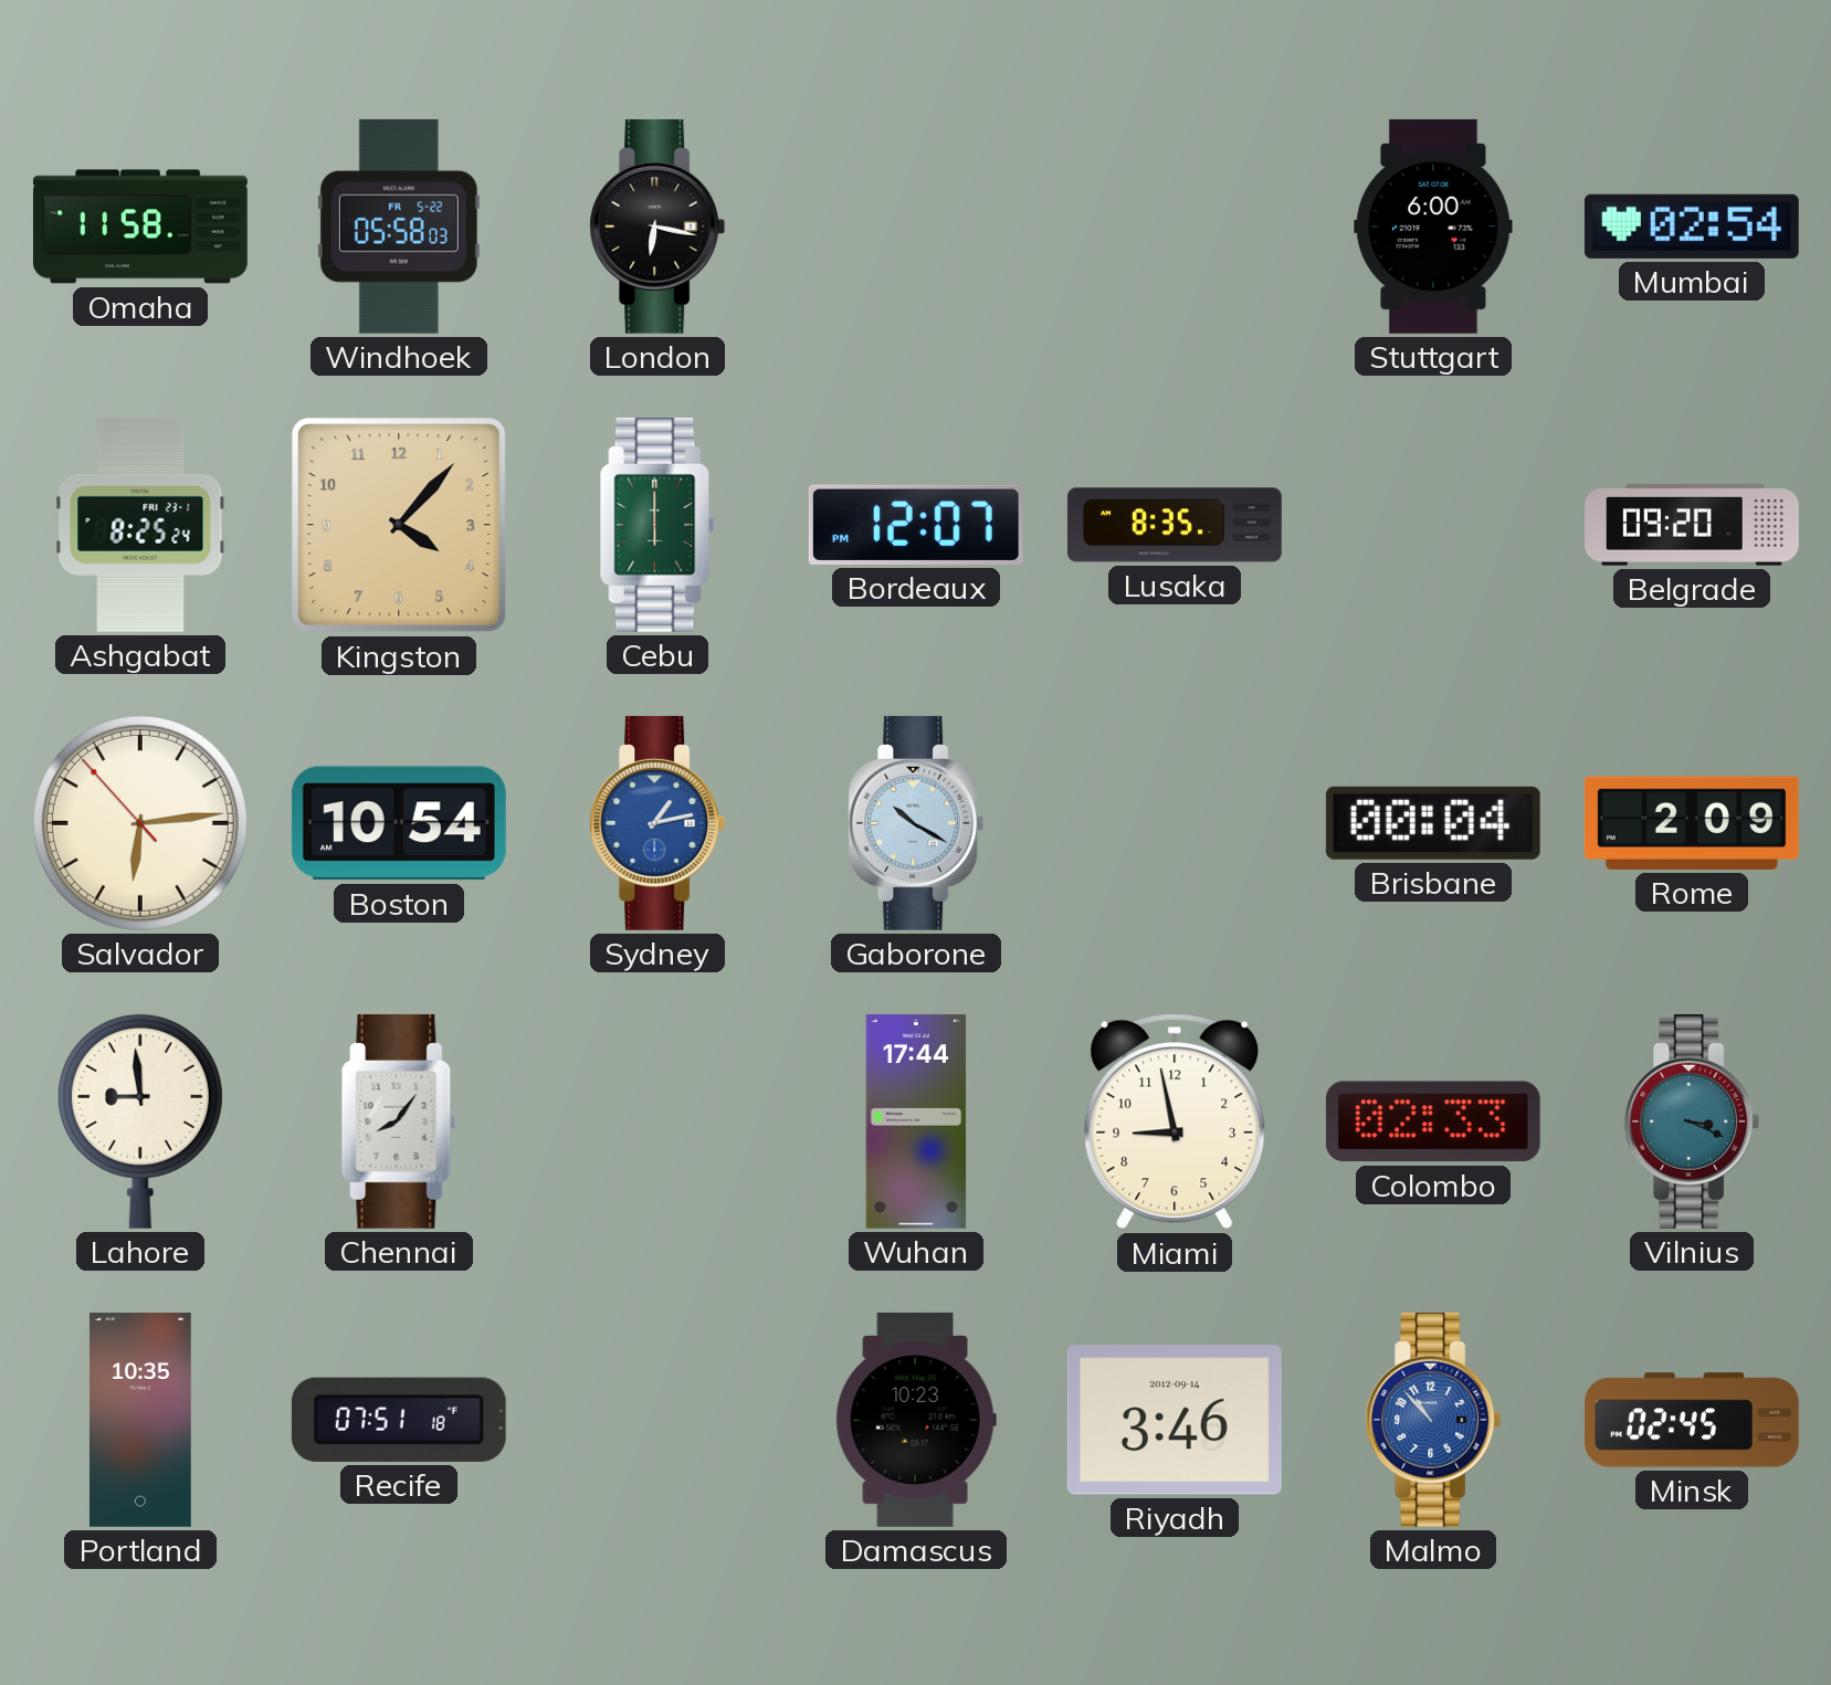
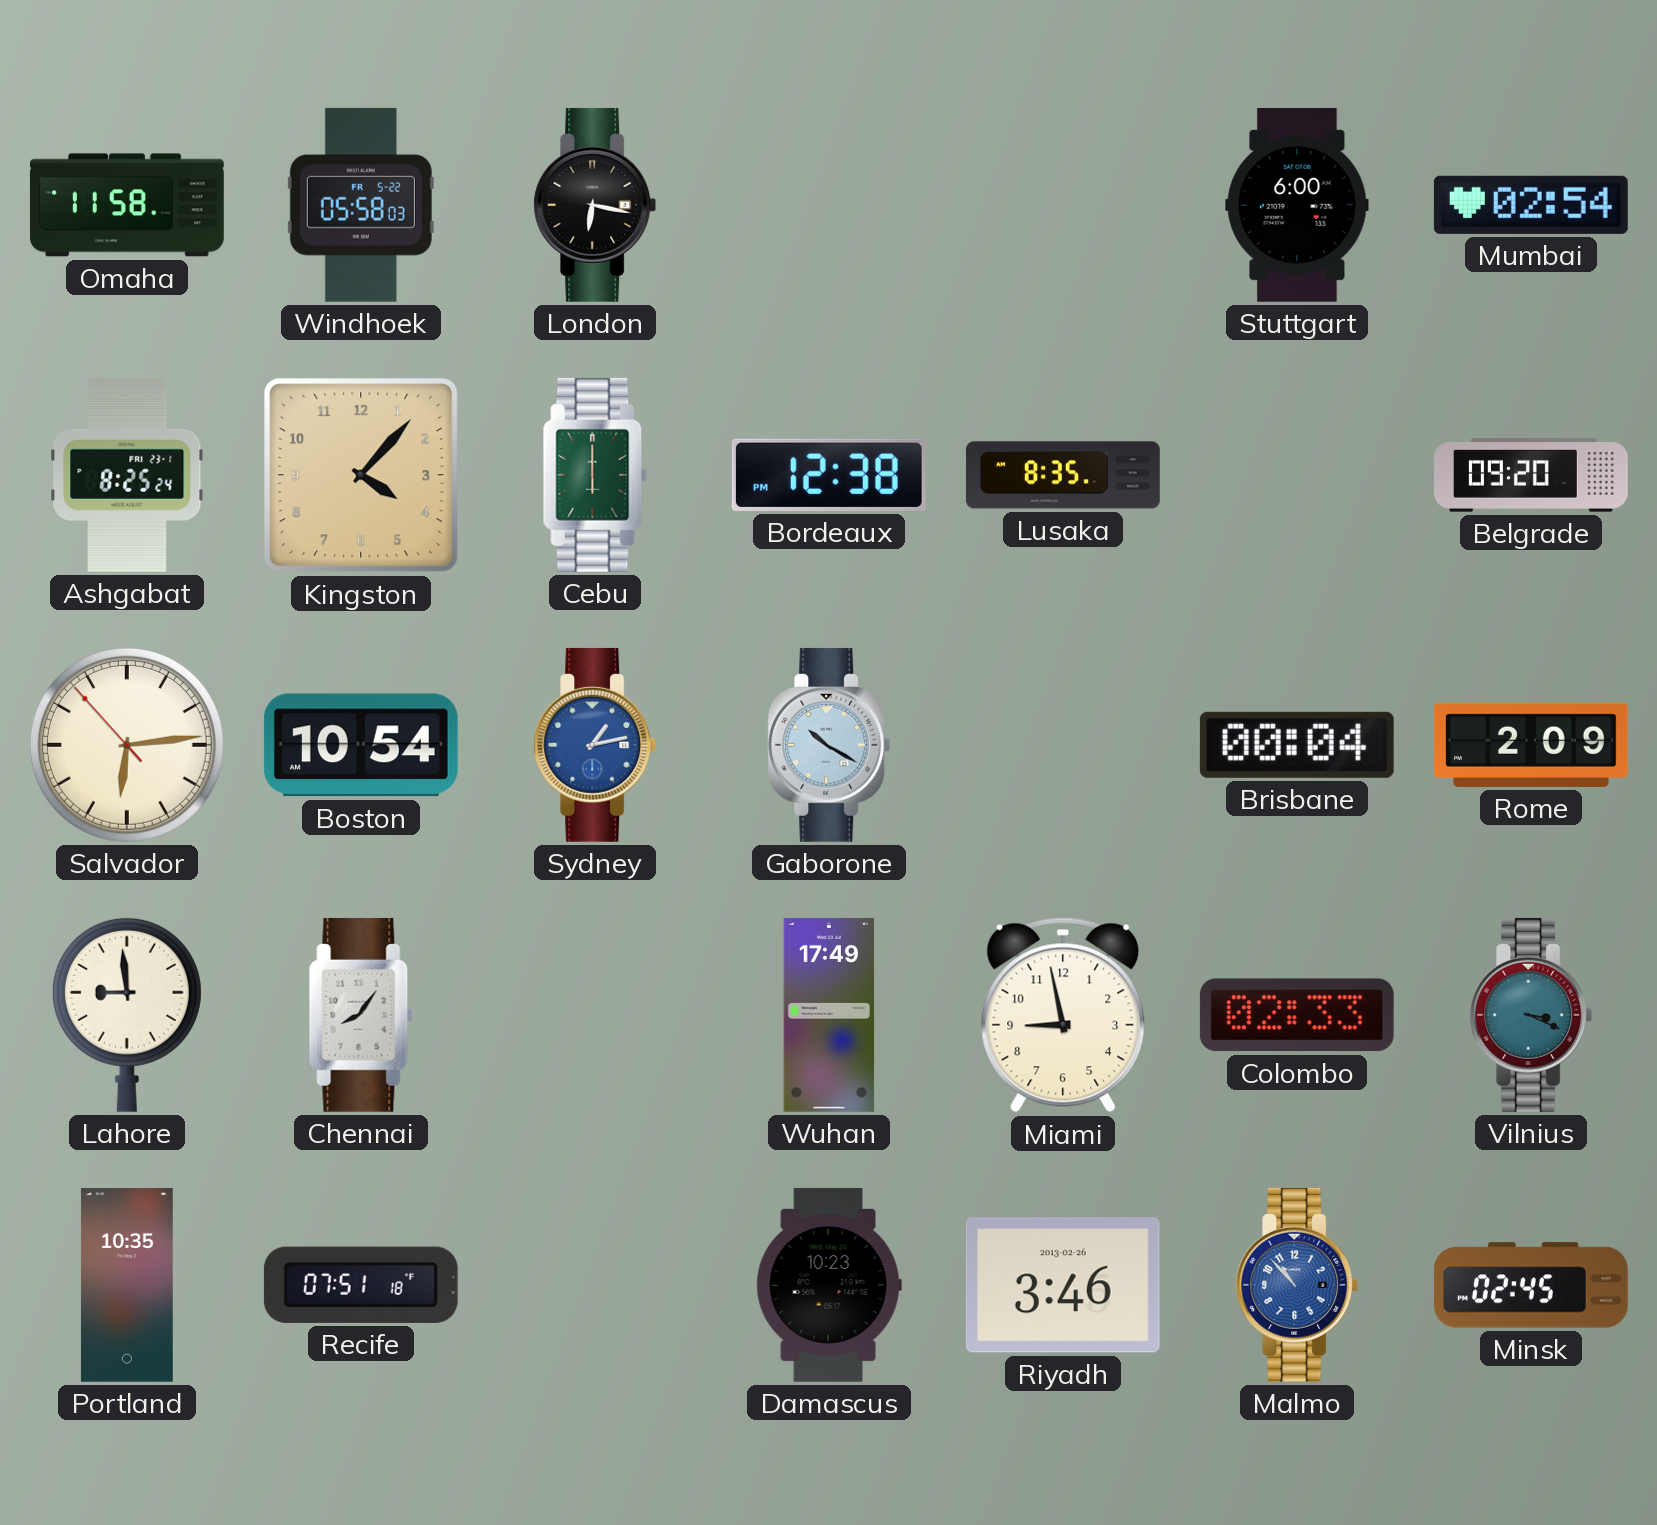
Bordeaux: 12:07 -> 12:38
Wuhan: 17:44 -> 17:49
Riyadh date: 2012-09-14 -> 2013-02-26
